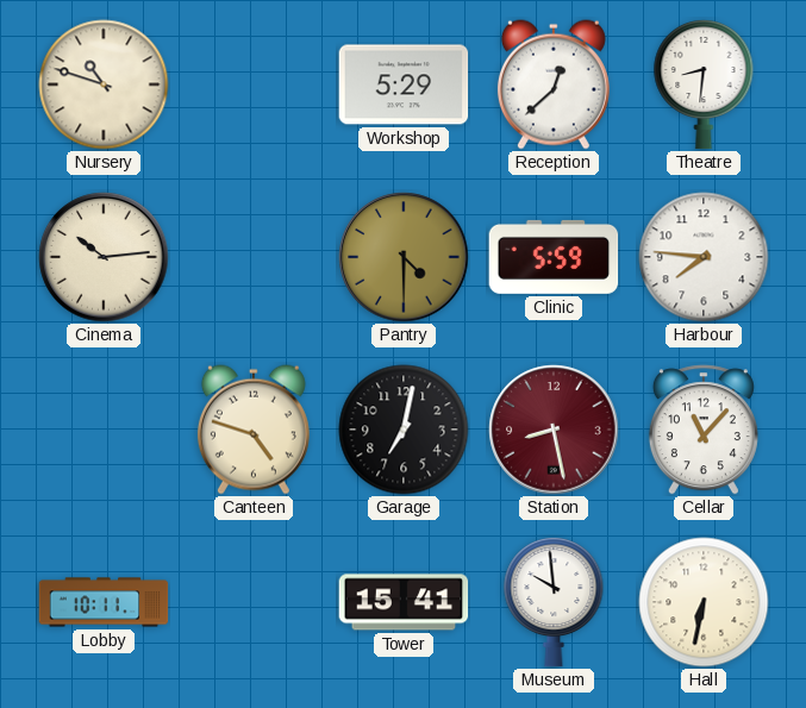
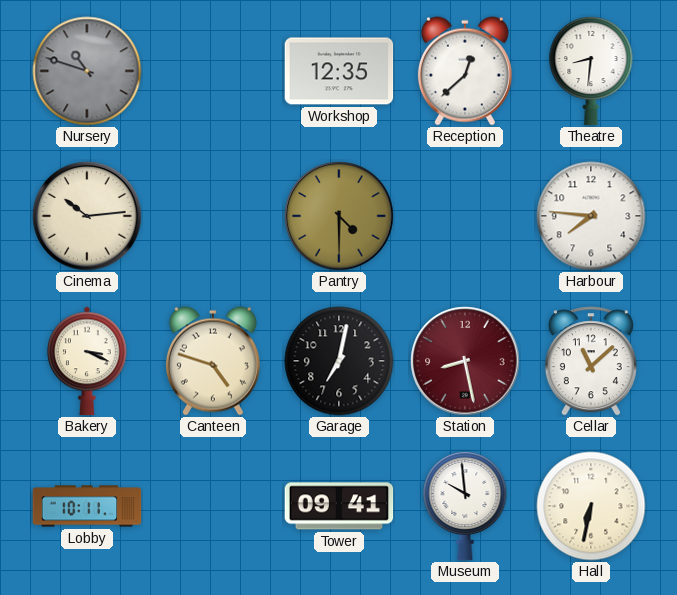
Nursery dial: cream -> grey
Workshop: 5:29 -> 12:35
Clinic: 5:59 -> none
Bakery: none -> 3:19
Cellar: 11:07 -> 11:08
Tower: 15:41 -> 09:41
